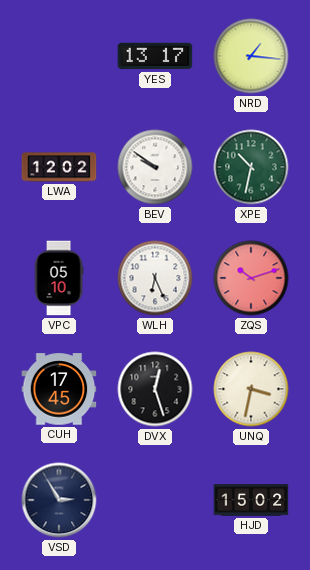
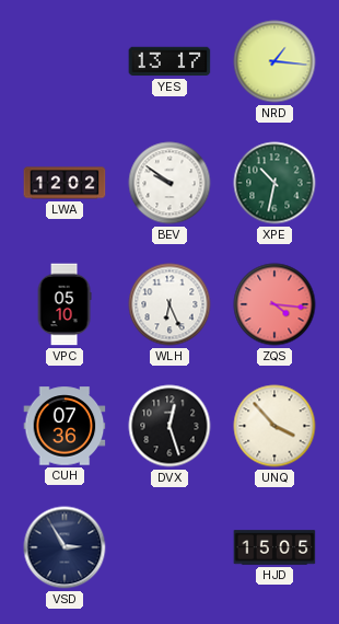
ZQS: 10:12 -> 4:16
CUH: 17:45 -> 07:36
UNQ: 3:32 -> 3:53
HJD: 15:02 -> 15:05
